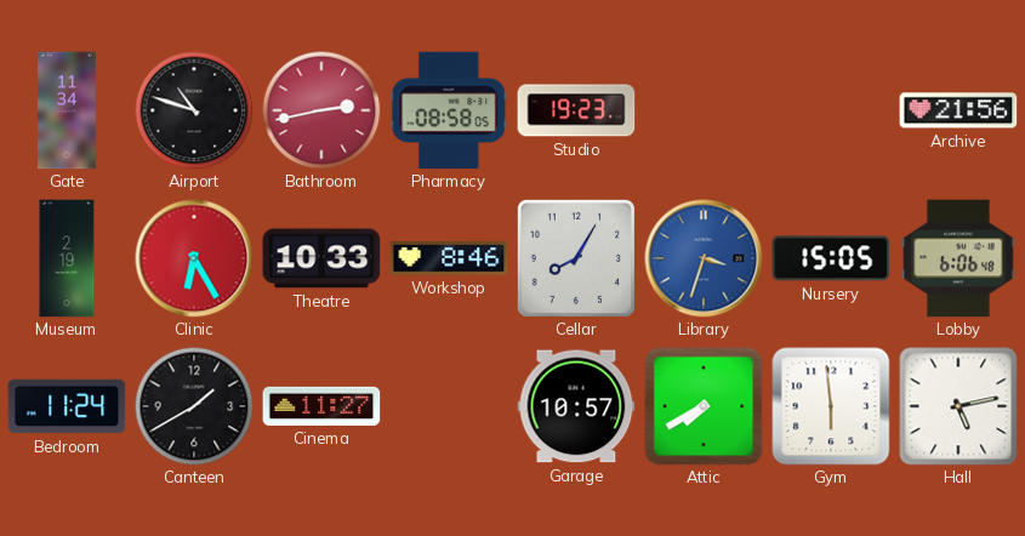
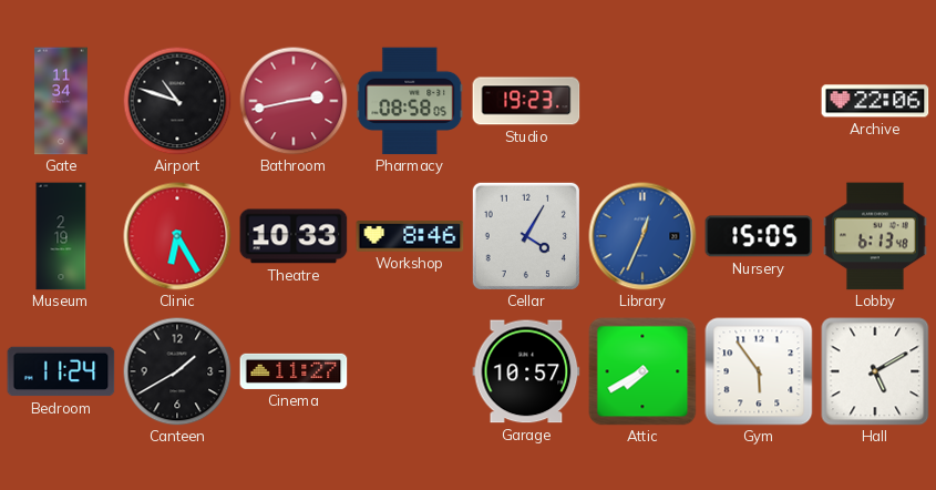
Archive: 21:56 -> 22:06
Cellar: 8:05 -> 4:05
Library: 3:33 -> 12:34
Lobby: 6:06 -> 6:13
Gym: 5:59 -> 5:54
Hall: 5:13 -> 5:10
